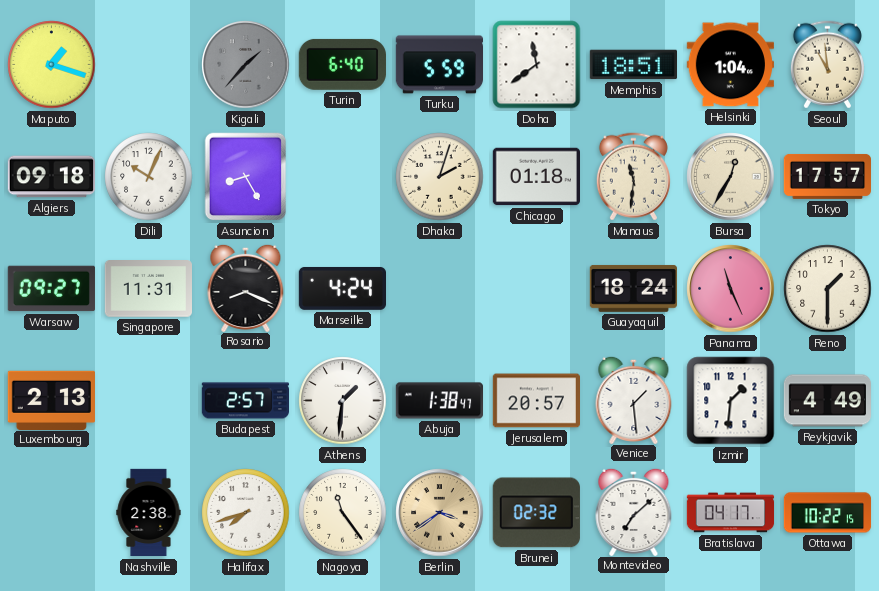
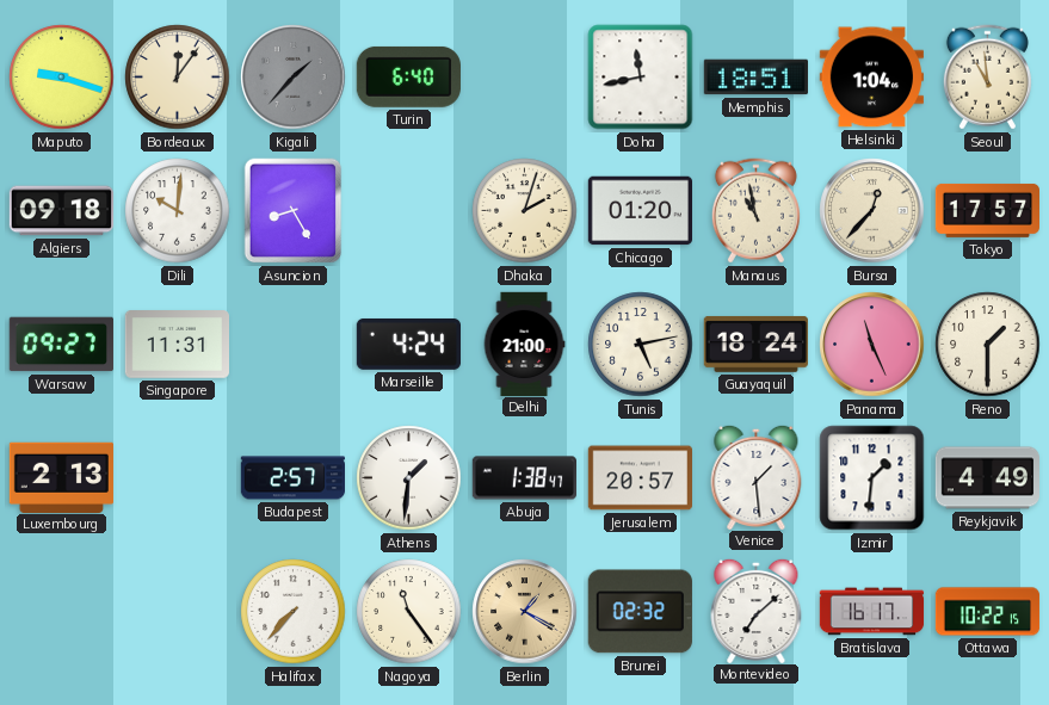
Maputo: 1:18 -> 9:18
Bordeaux: none -> 12:06
Turku: 5:59 -> none
Doha: 11:39 -> 11:43
Dili: 10:04 -> 10:01
Chicago: 01:18 -> 01:20
Manaus: 11:31 -> 10:58
Bursa: 12:35 -> 12:37
Rosario: 8:19 -> none
Delhi: none -> 21:00
Tunis: none -> 5:13
Nashville: 2:38 -> none
Halifax: 7:42 -> 7:37
Berlin: 3:39 -> 1:20
Bratislava: 04:17 -> 16:17
